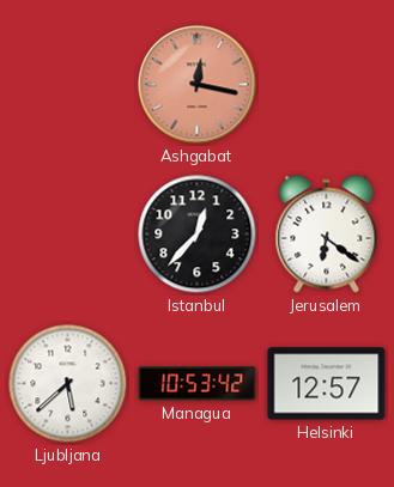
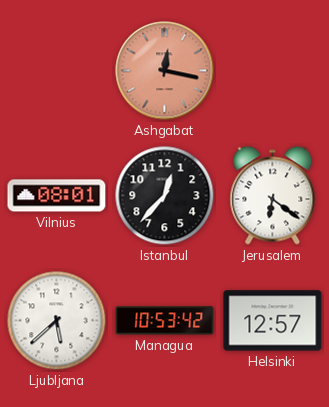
Vilnius: none -> 08:01
